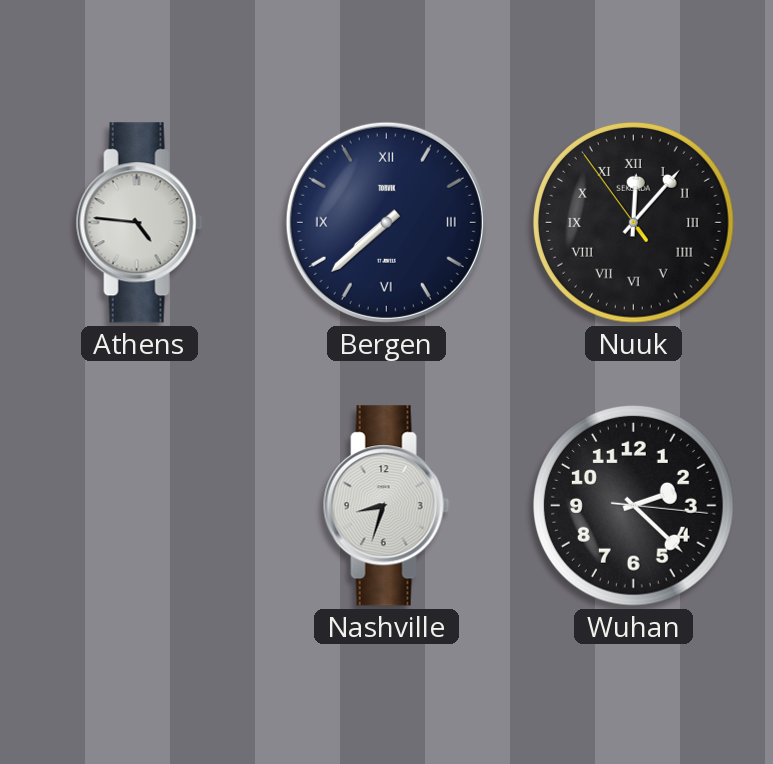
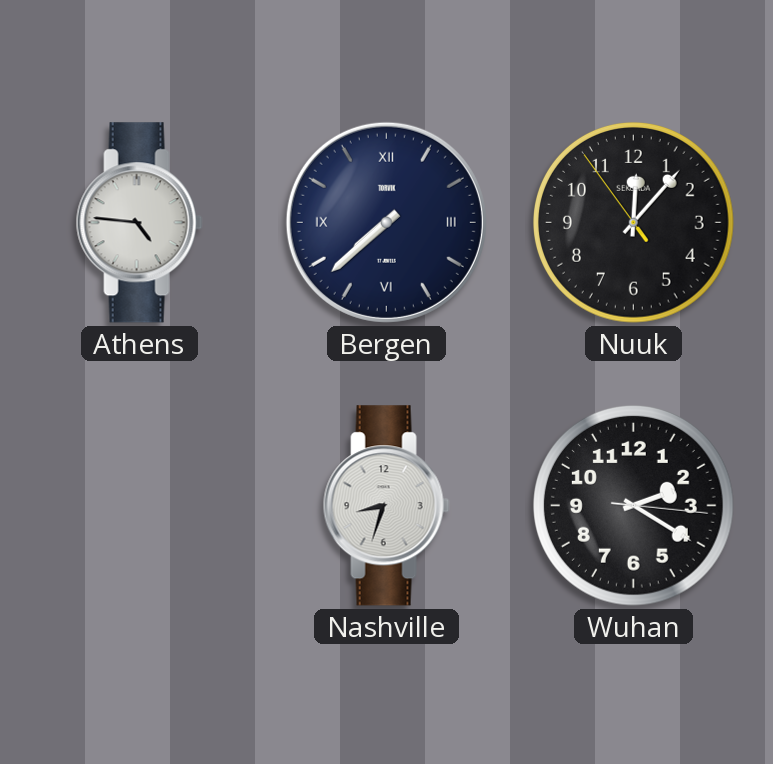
Nuuk numerals: Roman -> Arabic
Wuhan: 2:22 -> 2:20
